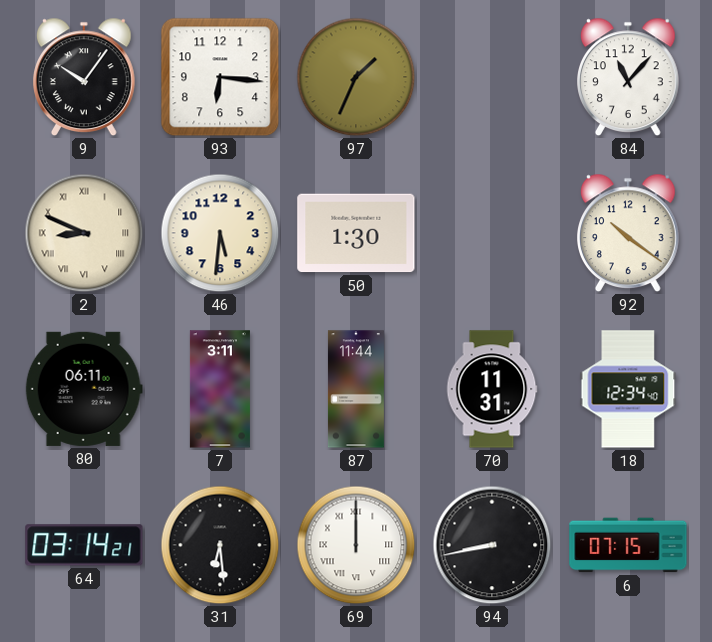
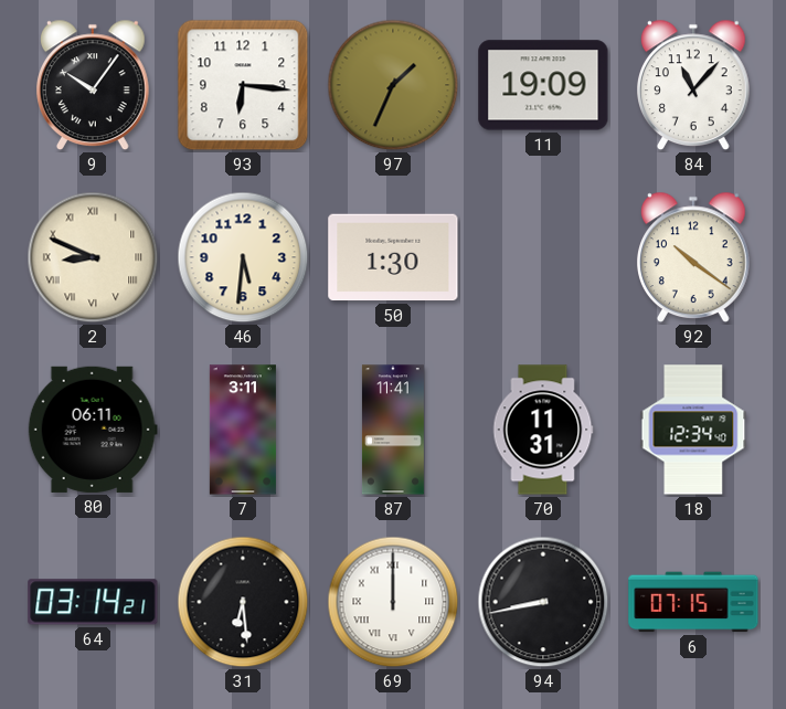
11: none -> 19:09
87: 11:44 -> 11:41
